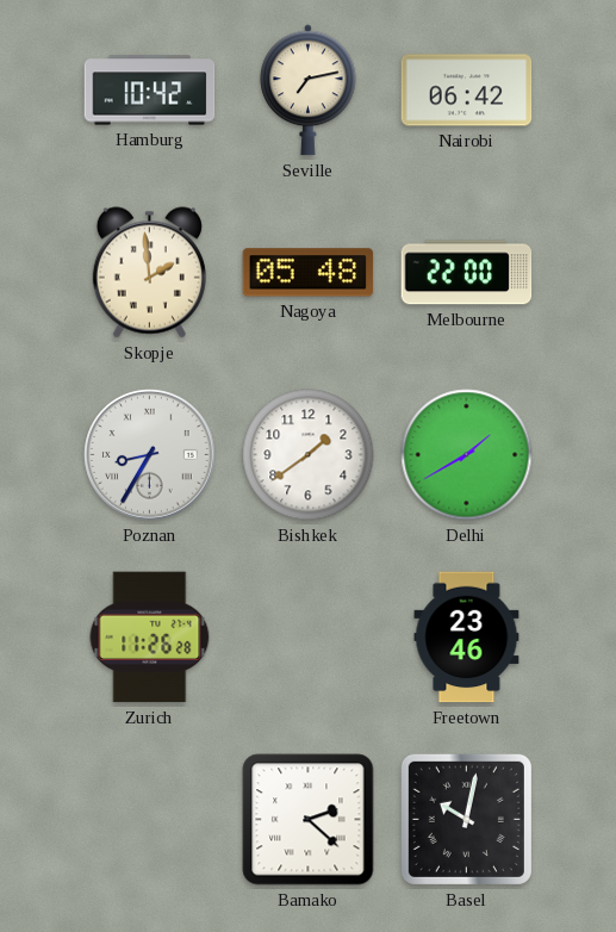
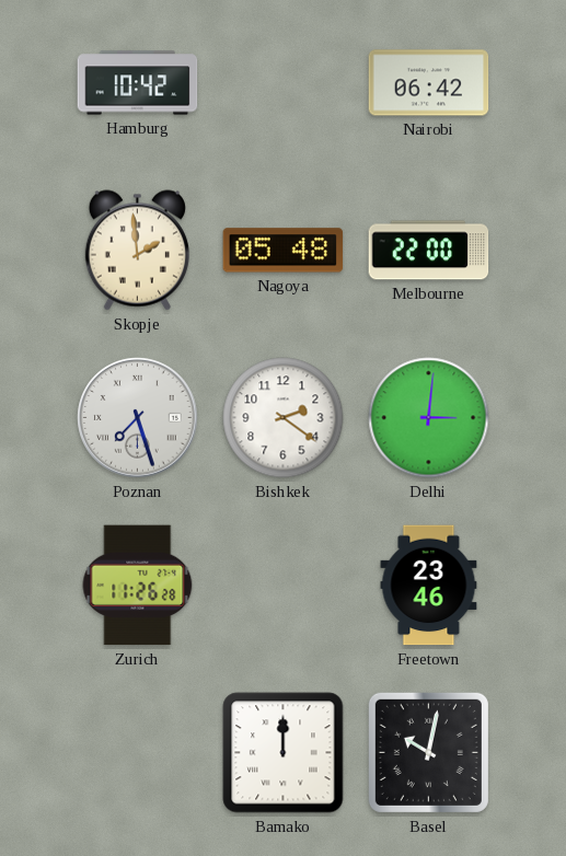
Seville: 7:13 -> none
Poznan: 8:35 -> 7:27
Bishkek: 1:39 -> 2:21
Delhi: 1:40 -> 3:01
Bamako: 2:22 -> 12:00
